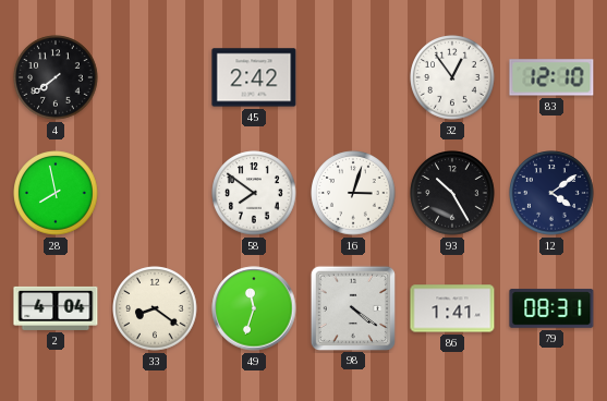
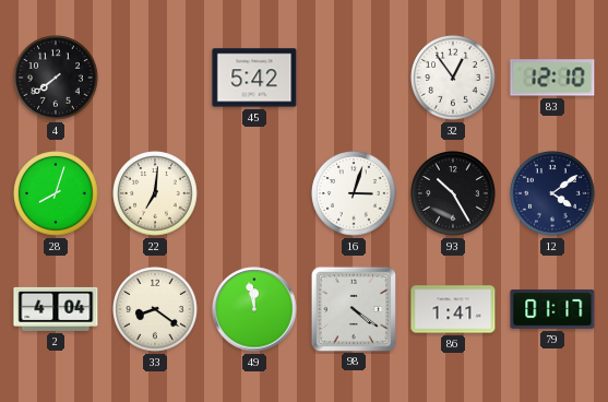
45: 2:42 -> 5:42
28: 7:58 -> 8:03
22: none -> 7:01
58: 7:51 -> none
49: 11:33 -> 11:58
79: 08:31 -> 01:17
